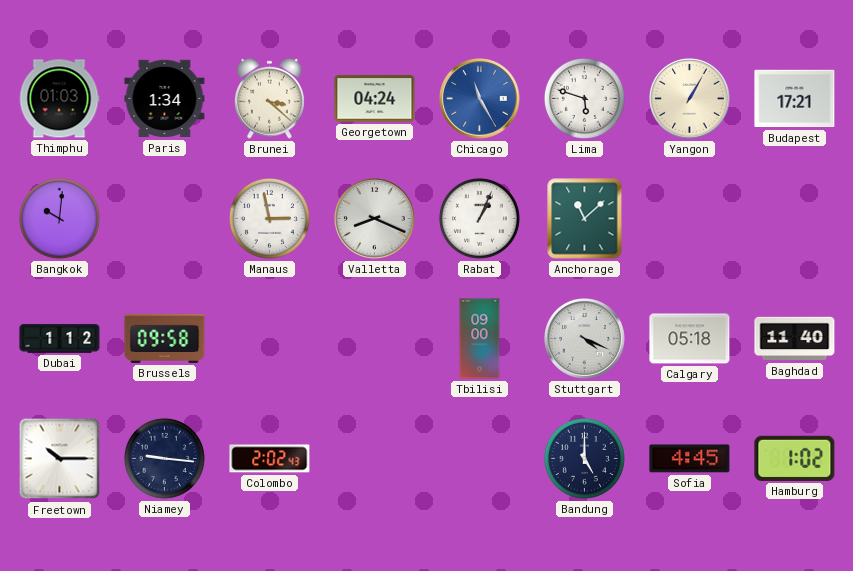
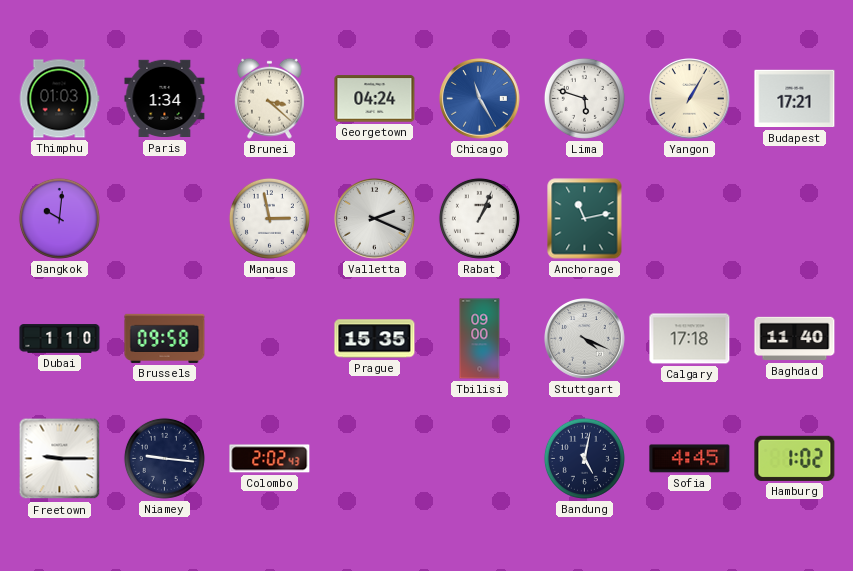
Valletta: 8:19 -> 2:19
Anchorage: 11:08 -> 11:13
Dubai: 1:12 -> 1:10
Prague: none -> 15:35
Calgary: 05:18 -> 17:18
Freetown: 10:15 -> 9:15
Bandung: 5:00 -> 5:02
